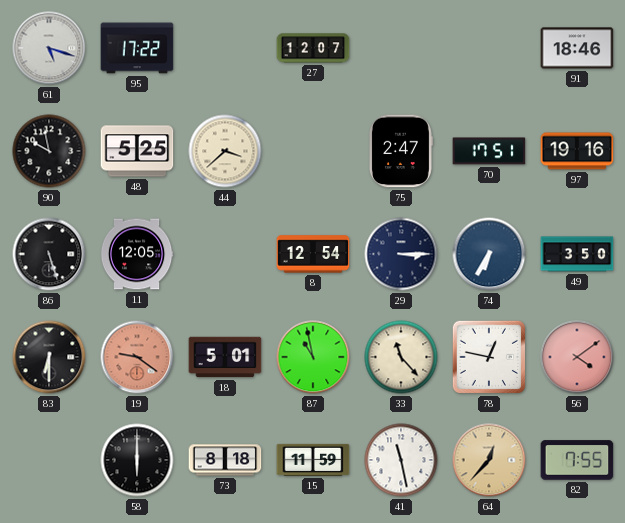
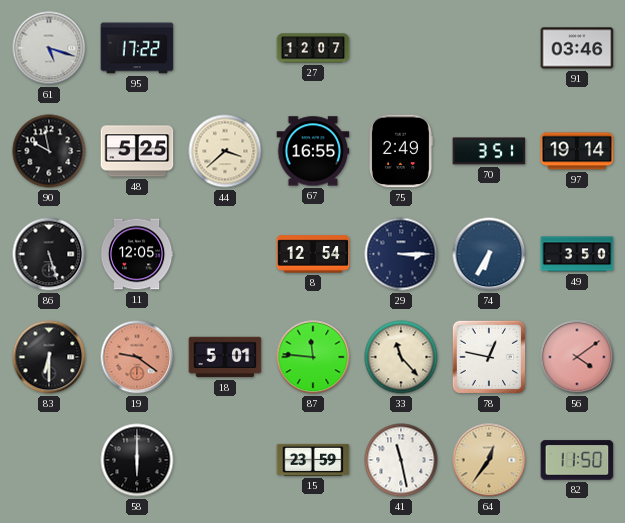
91: 18:46 -> 03:46
67: none -> 16:55
75: 2:47 -> 2:49
70: 17:51 -> 3:51
97: 19:16 -> 19:14
87: 10:58 -> 11:46
73: 8:18 -> none
15: 11:59 -> 23:59
64: 12:37 -> 12:36
82: 7:55 -> 11:50
